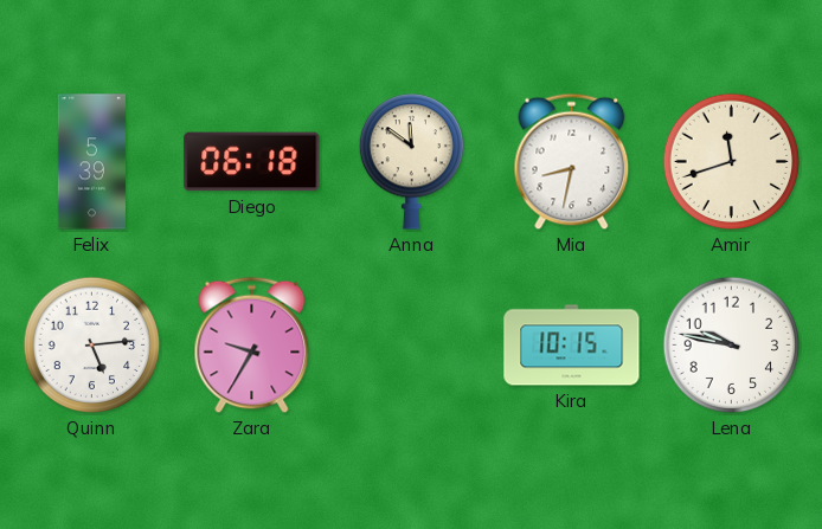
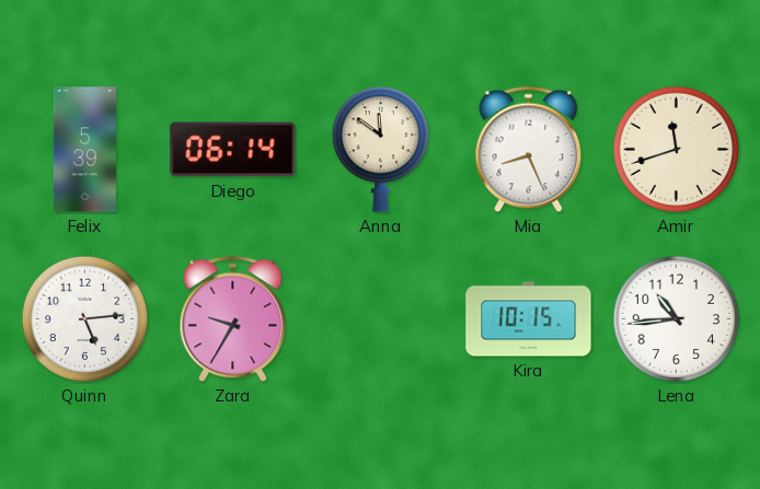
Diego: 06:18 -> 06:14
Mia: 8:32 -> 8:26
Lena: 9:47 -> 10:44
